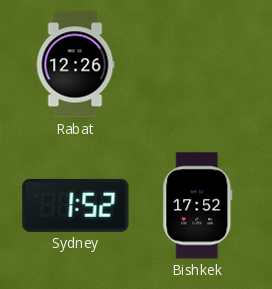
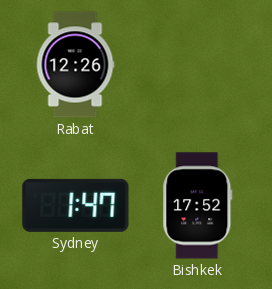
Sydney: 1:52 -> 1:47
